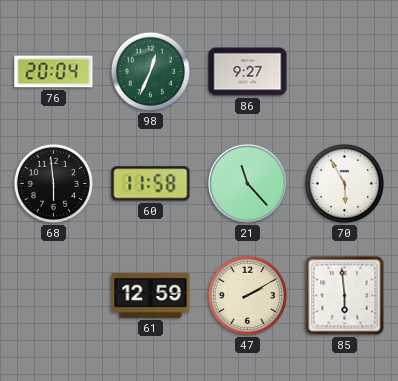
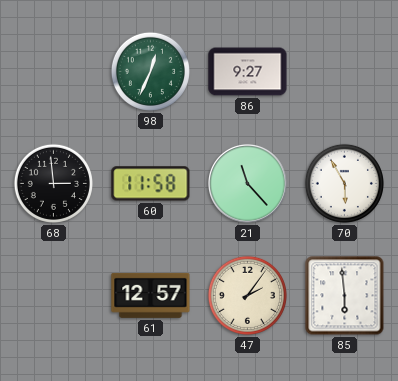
76: 20:04 -> none
68: 5:59 -> 2:59
61: 12:59 -> 12:57
47: 2:10 -> 2:06
